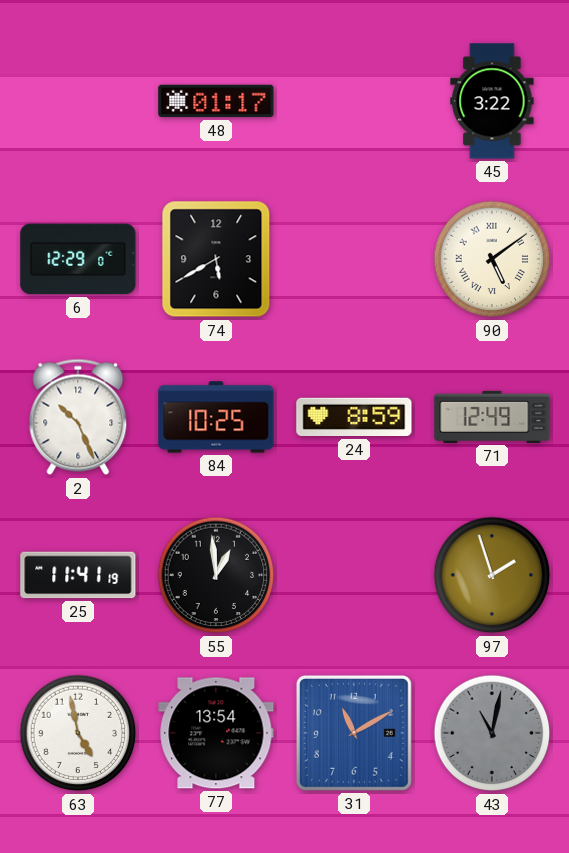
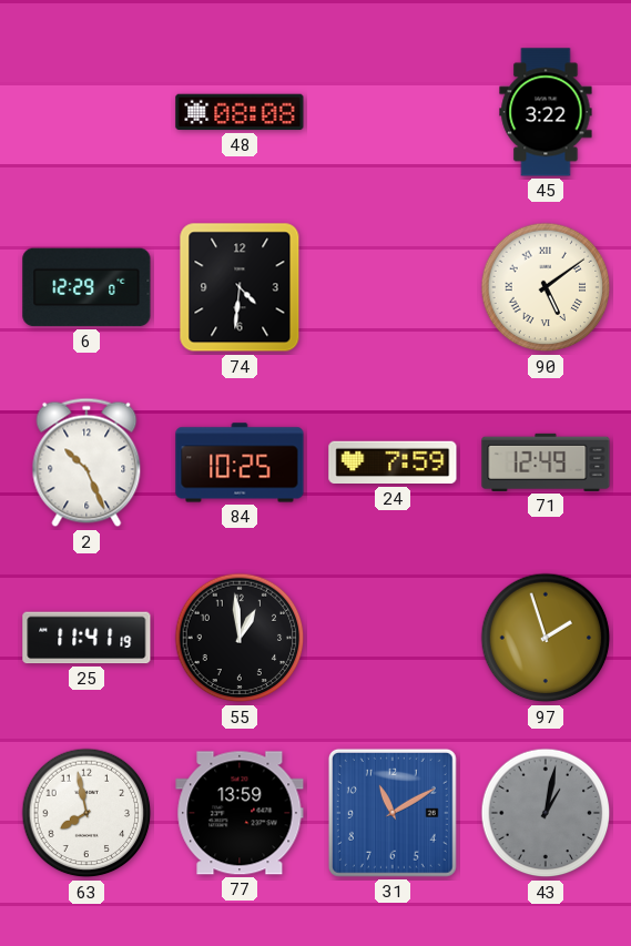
48: 01:17 -> 08:08
74: 5:40 -> 4:31
24: 8:59 -> 7:59
63: 4:58 -> 7:58
77: 13:54 -> 13:59
43: 11:02 -> 1:02
